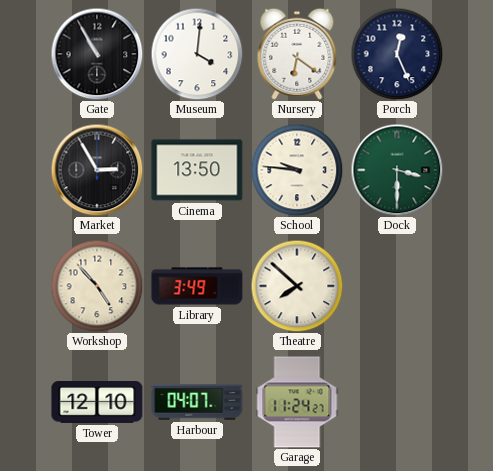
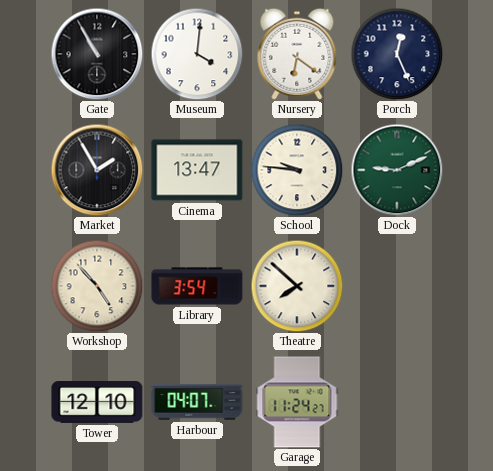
Market: 2:55 -> 1:55
Cinema: 13:50 -> 13:47
Dock: 3:30 -> 9:11
Library: 3:49 -> 3:54
